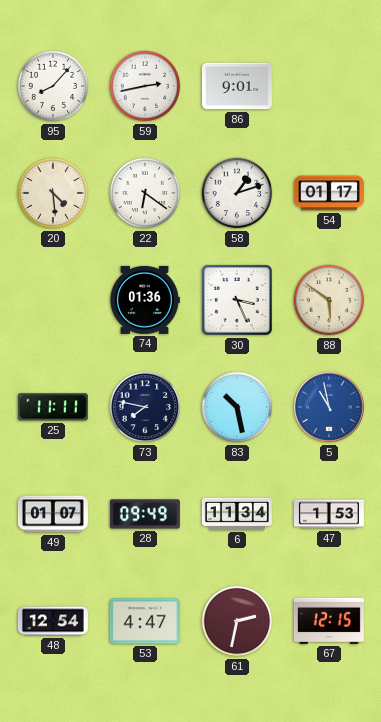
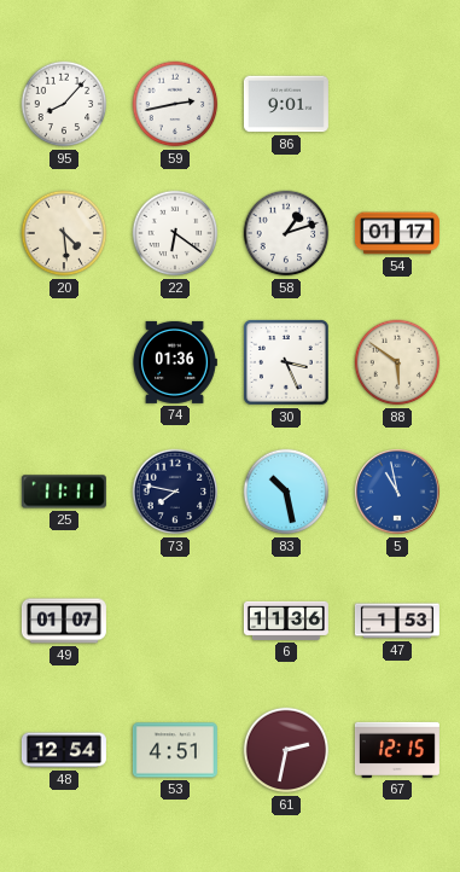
28: 09:49 -> none
6: 11:34 -> 11:36
53: 4:47 -> 4:51
